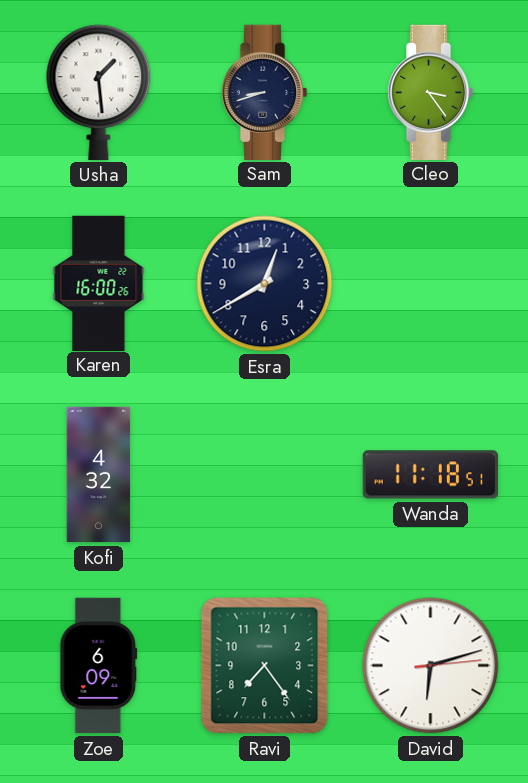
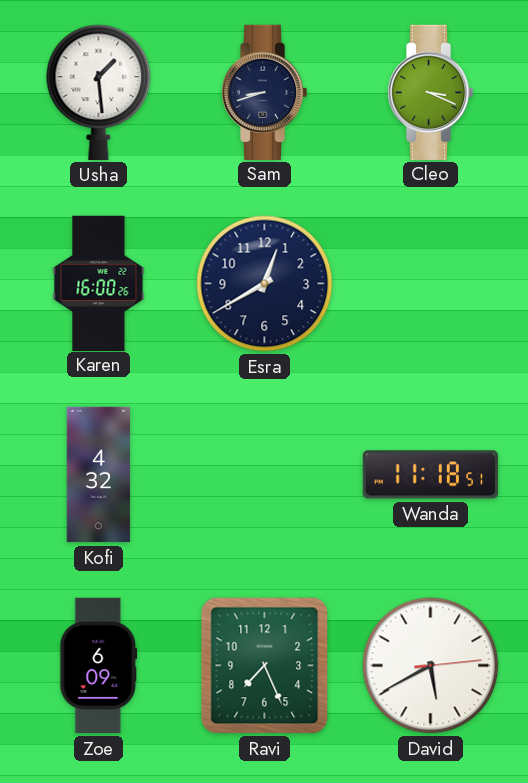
Cleo: 3:24 -> 3:19
Ravi: 7:24 -> 7:26
David: 6:12 -> 5:40
